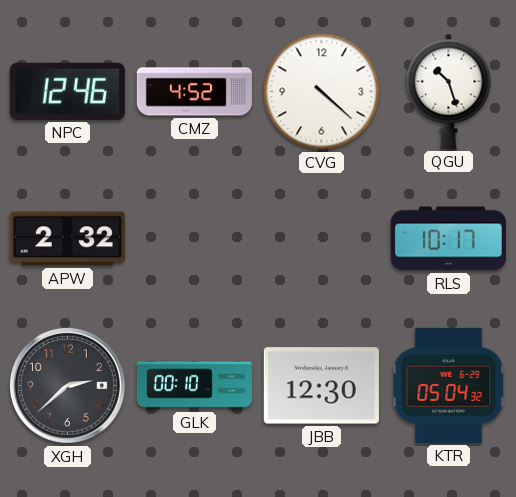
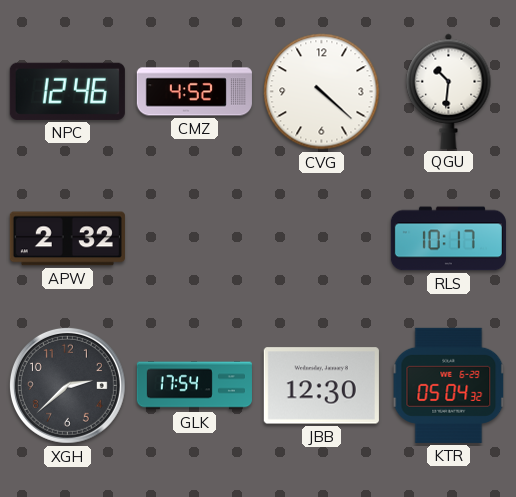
QGU: 10:27 -> 10:31
GLK: 00:10 -> 17:54
